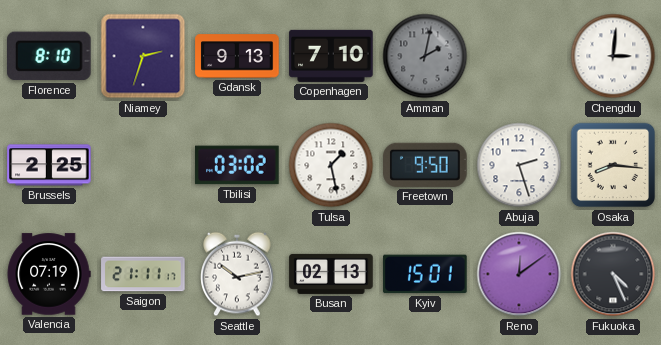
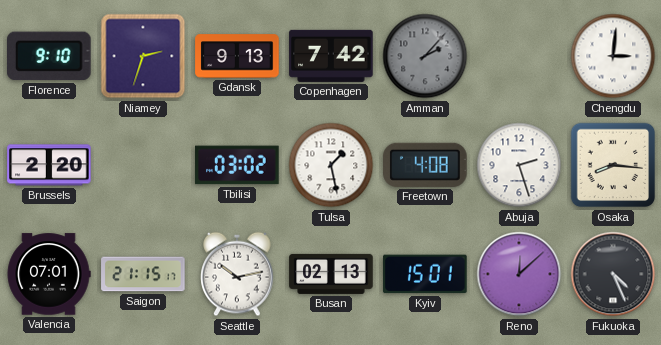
Florence: 8:10 -> 9:10
Copenhagen: 7:10 -> 7:42
Amman: 2:02 -> 2:07
Brussels: 2:25 -> 2:20
Freetown: 9:50 -> 4:08
Valencia: 07:19 -> 07:01
Saigon: 21:11 -> 21:15
Reno: 12:09 -> 12:08
